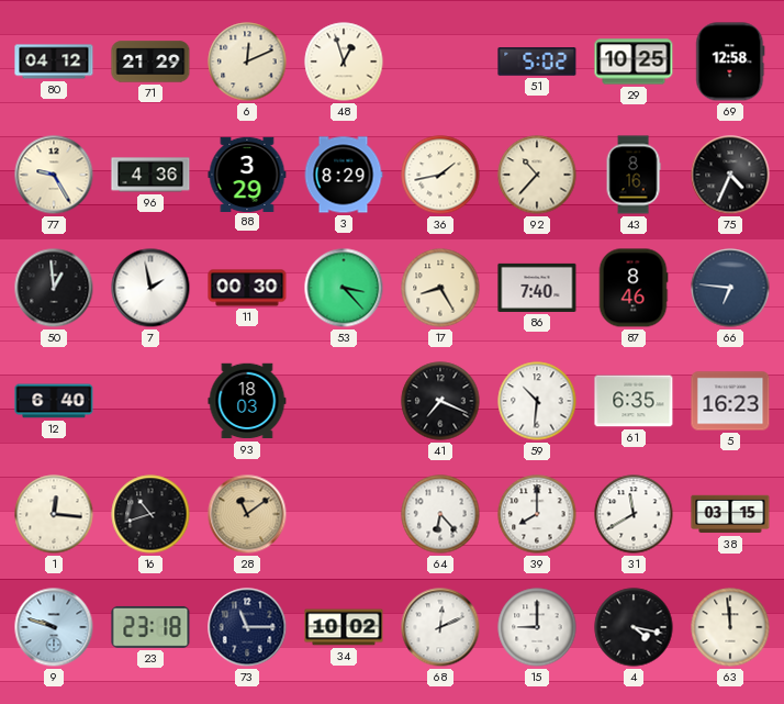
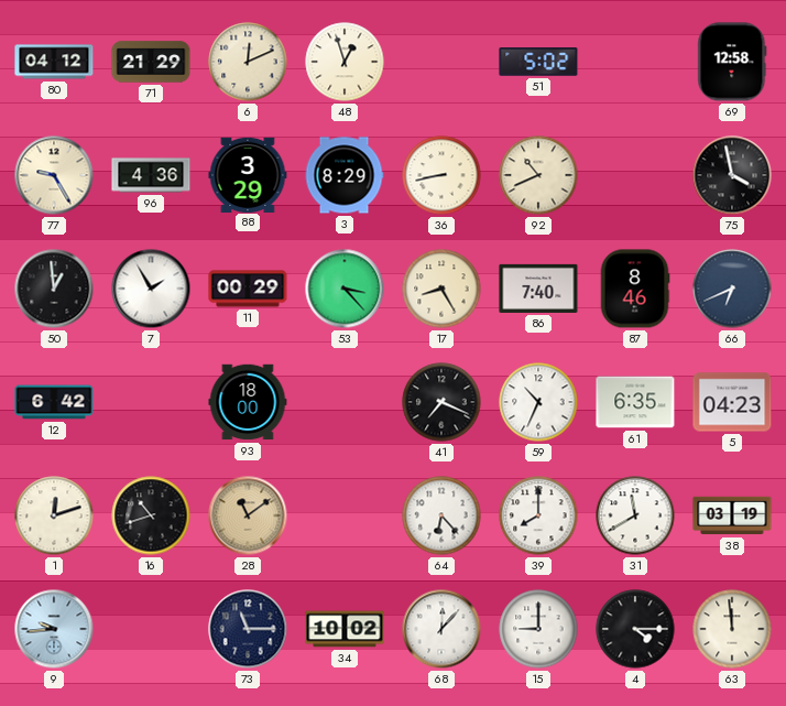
29: 10:25 -> none
36: 1:43 -> 8:43
92: 10:37 -> 10:41
43: 8:16 -> none
75: 4:34 -> 3:58
7: 1:58 -> 1:55
11: 00:30 -> 00:29
66: 6:46 -> 6:41
12: 6:40 -> 6:42
93: 18:03 -> 18:00
59: 10:31 -> 10:34
5: 16:23 -> 04:23
1: 12:16 -> 12:12
38: 03:15 -> 03:19
9: 9:48 -> 9:44
23: 23:18 -> none
68: 12:11 -> 12:07
4: 4:17 -> 4:15
